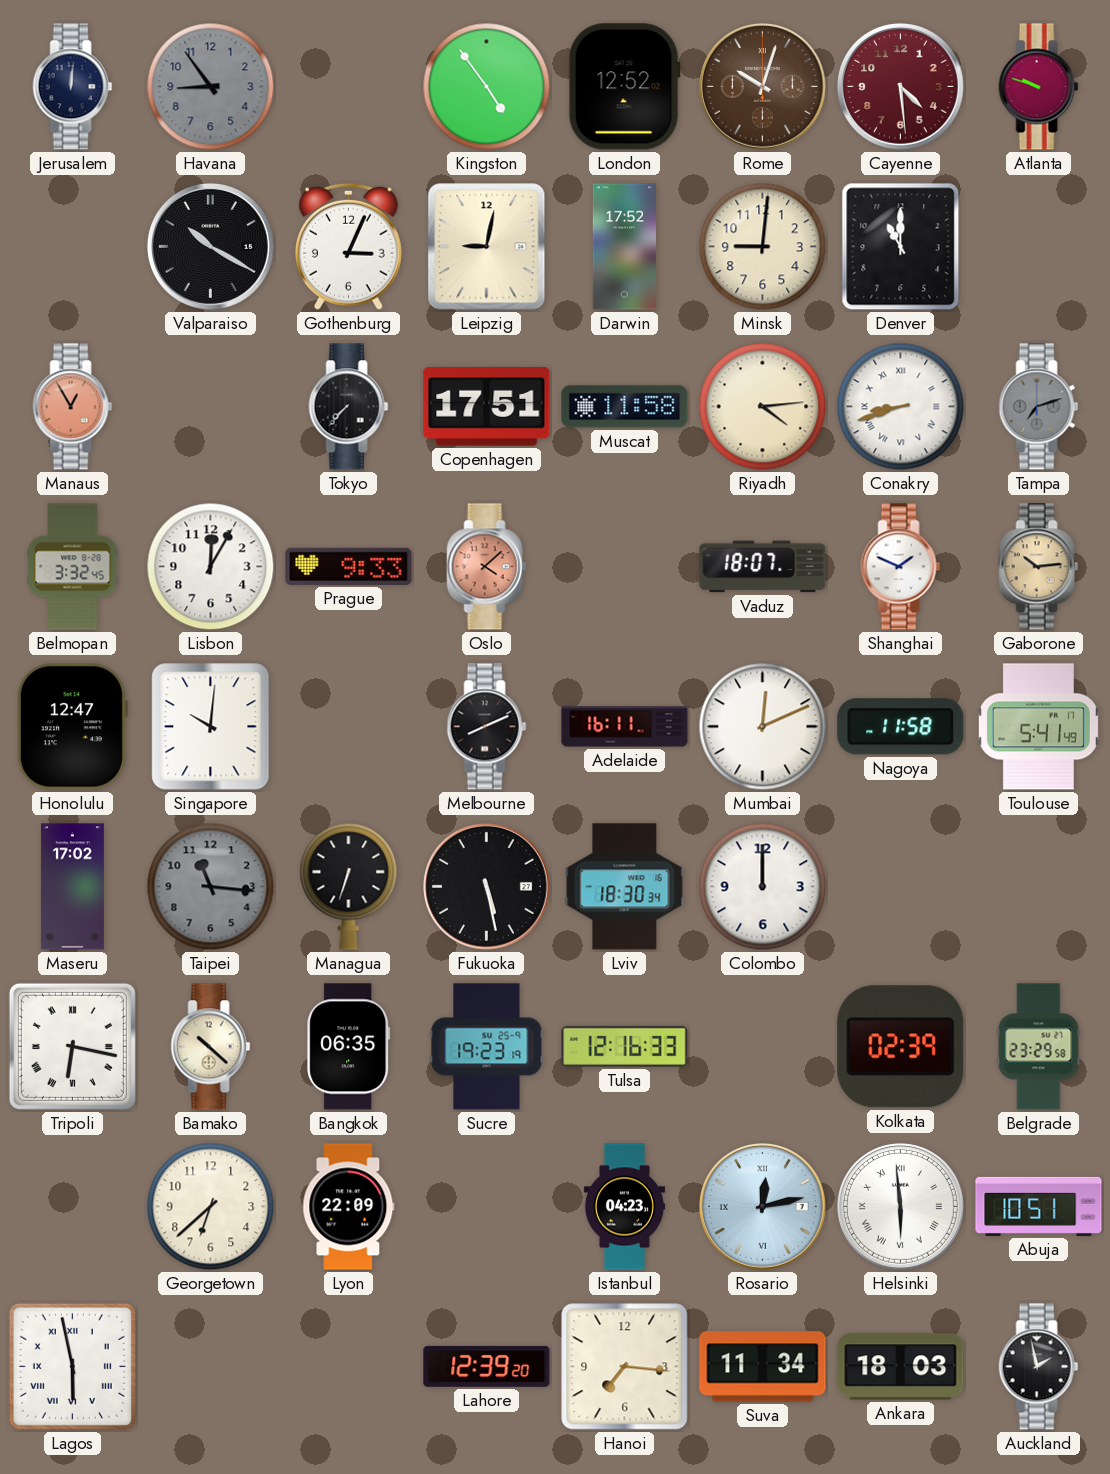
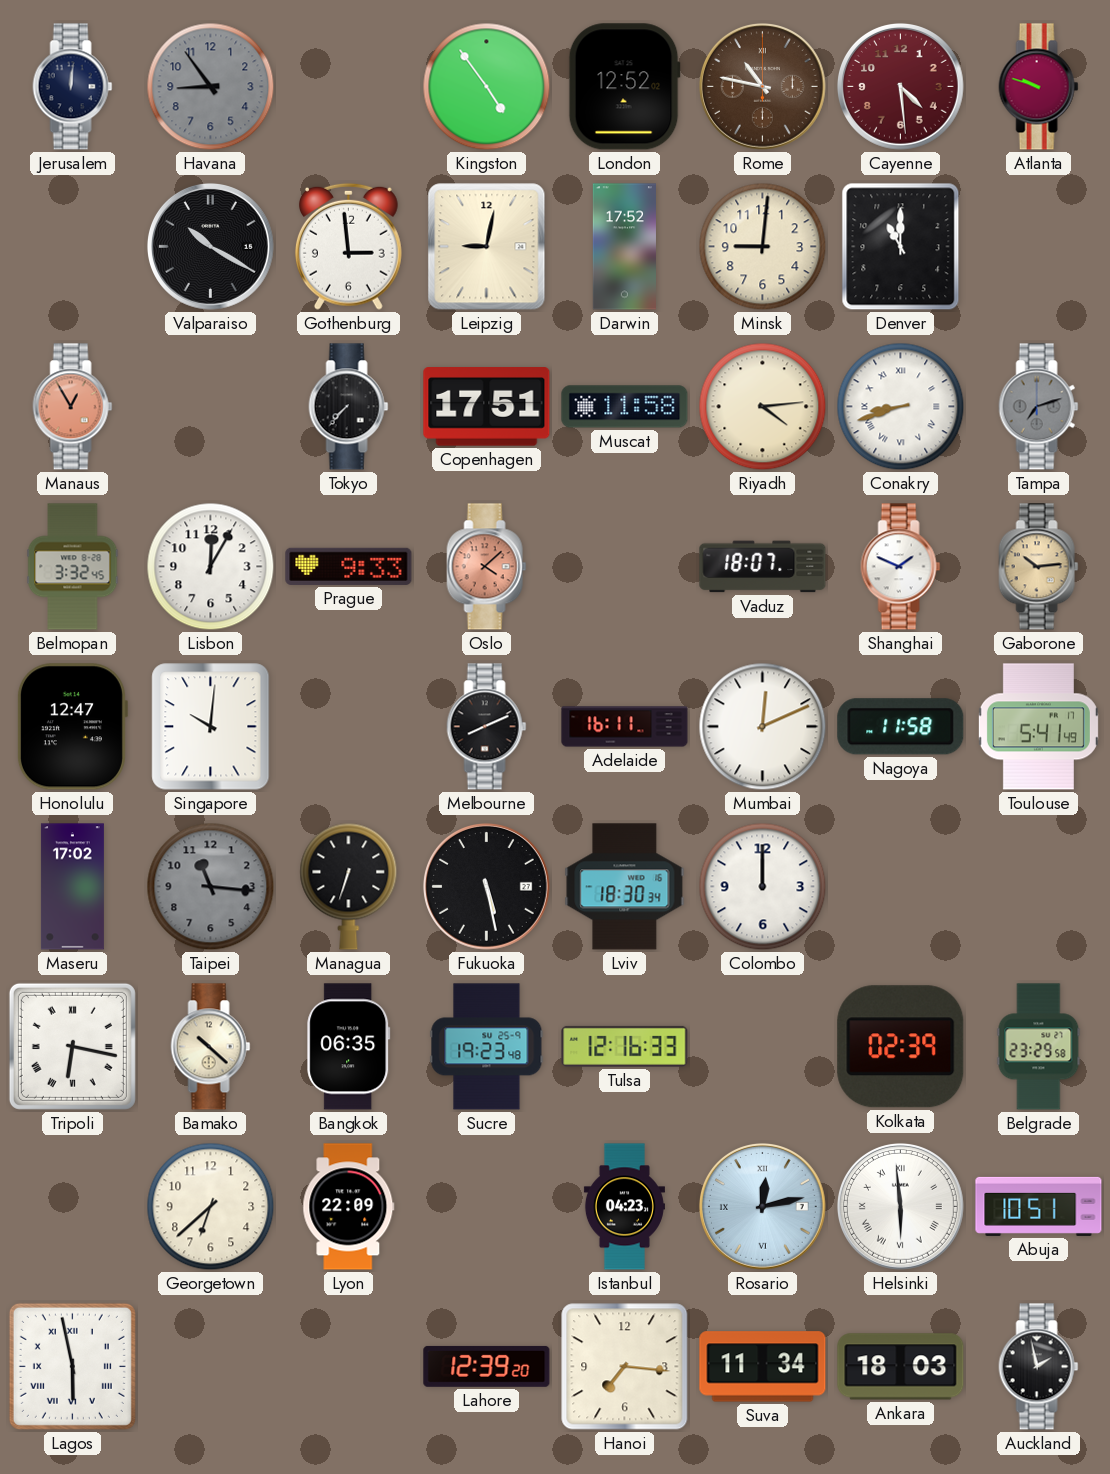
Rome: 10:03 -> 10:47
Gothenburg: 3:04 -> 2:59
Sucre: 19:23:19 -> 19:23:48
